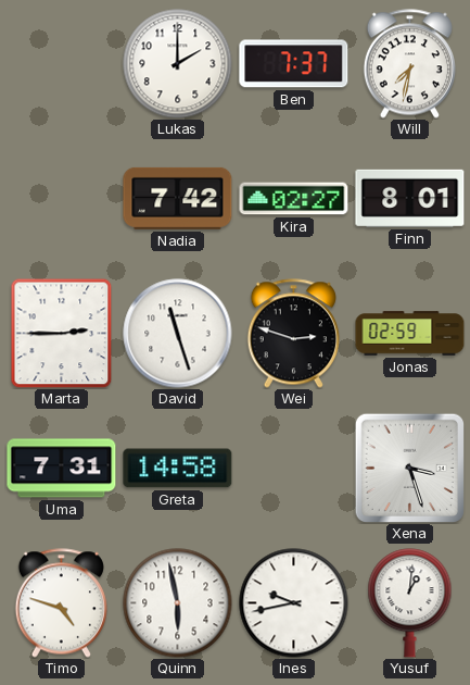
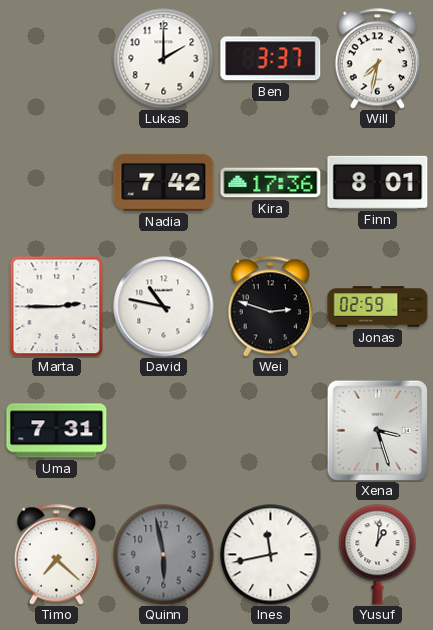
Ben: 7:37 -> 3:37
Kira: 02:27 -> 17:36
David: 11:27 -> 10:47
Greta: 14:58 -> none
Timo: 4:48 -> 7:22
Quinn dial: white -> grey
Ines: 9:43 -> 11:43
